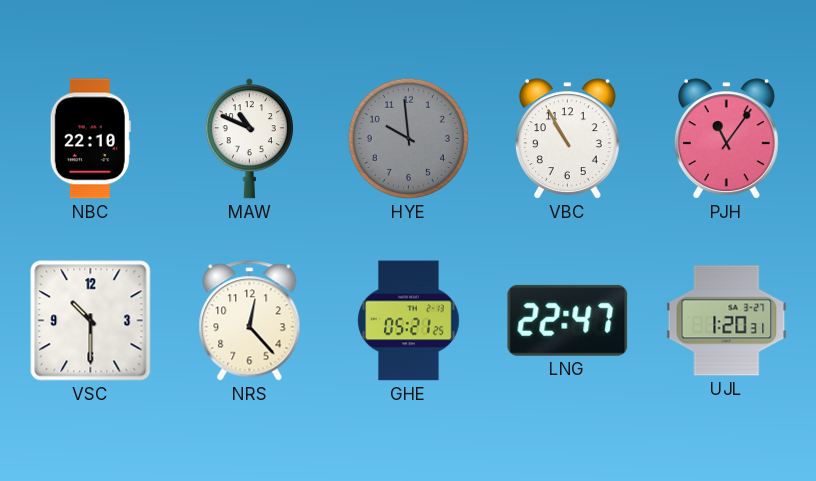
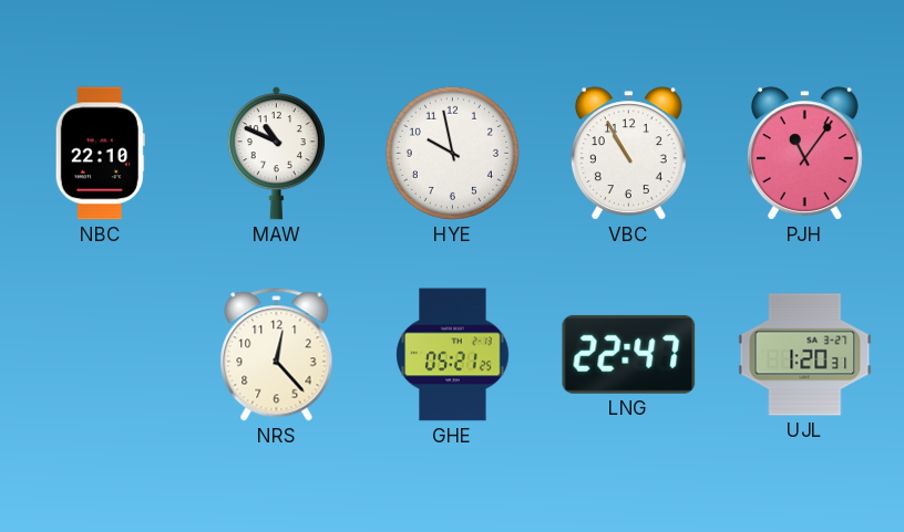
HYE: 9:59 -> 9:58
HYE dial: grey -> white
VSC: 10:30 -> none
